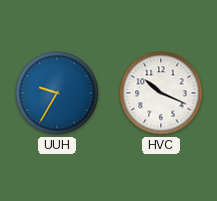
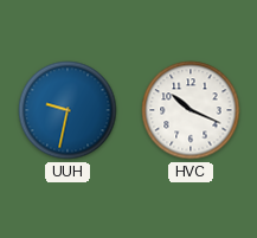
UUH: 9:35 -> 9:32
